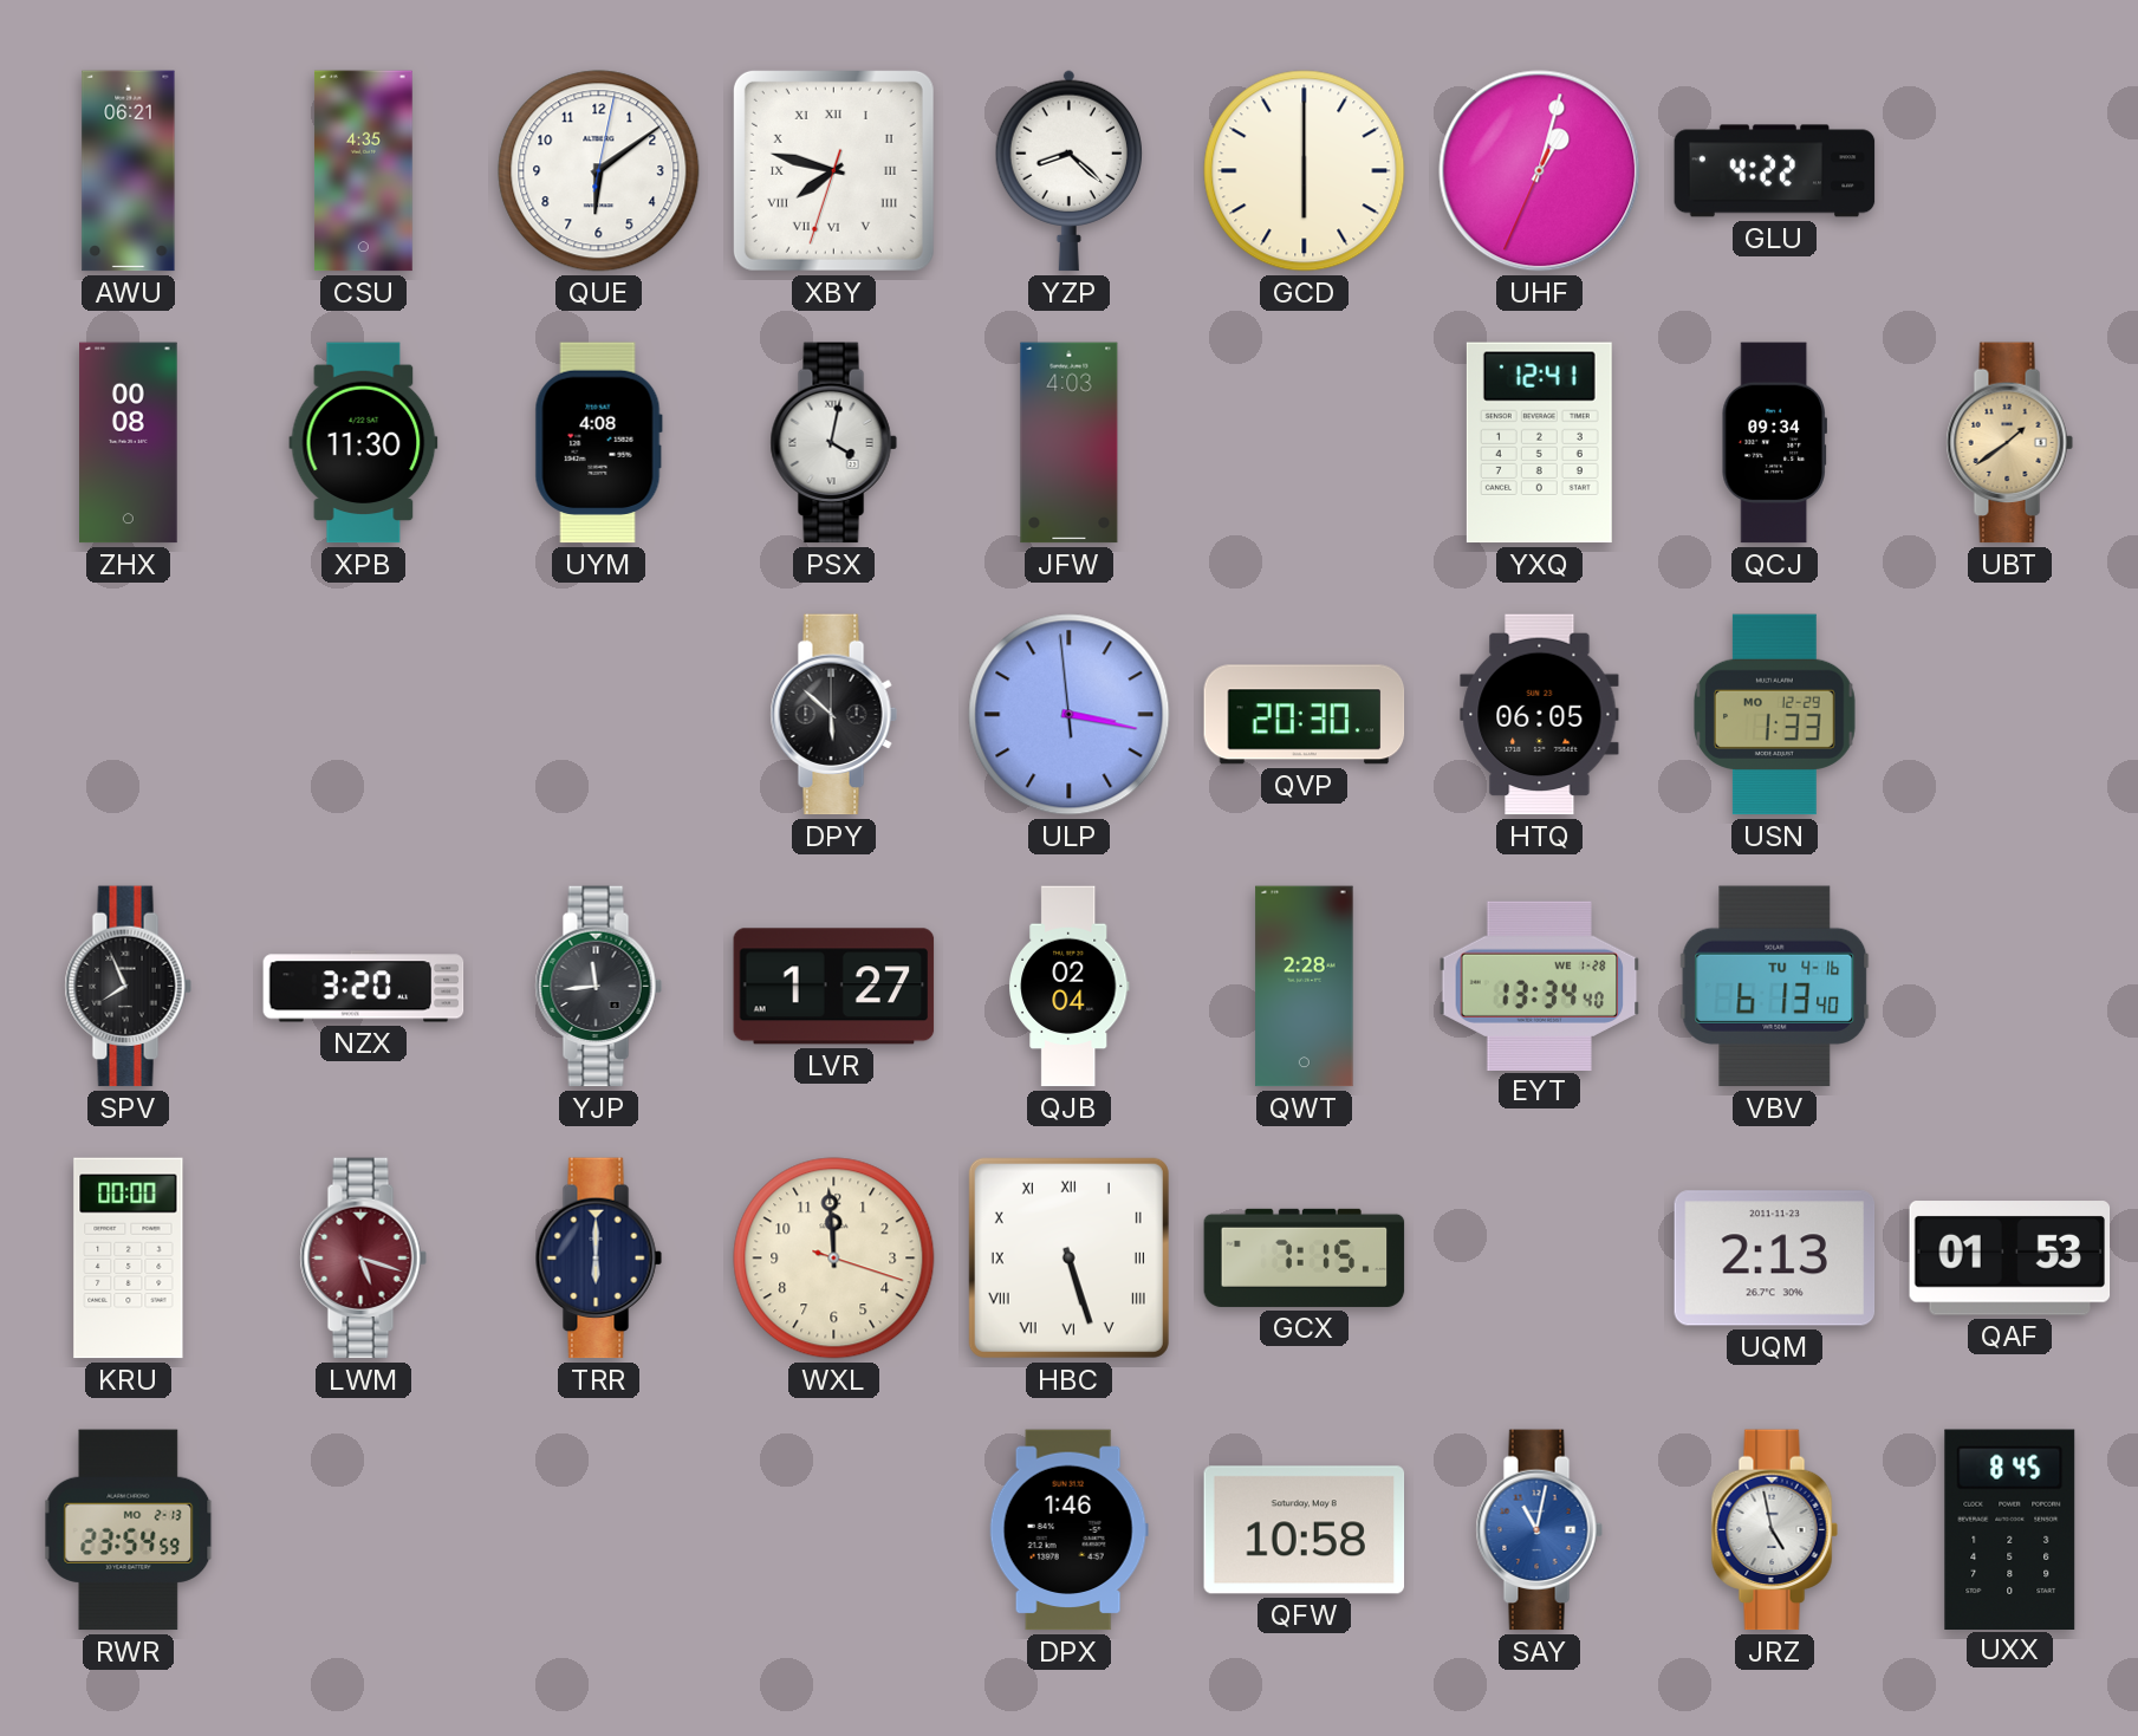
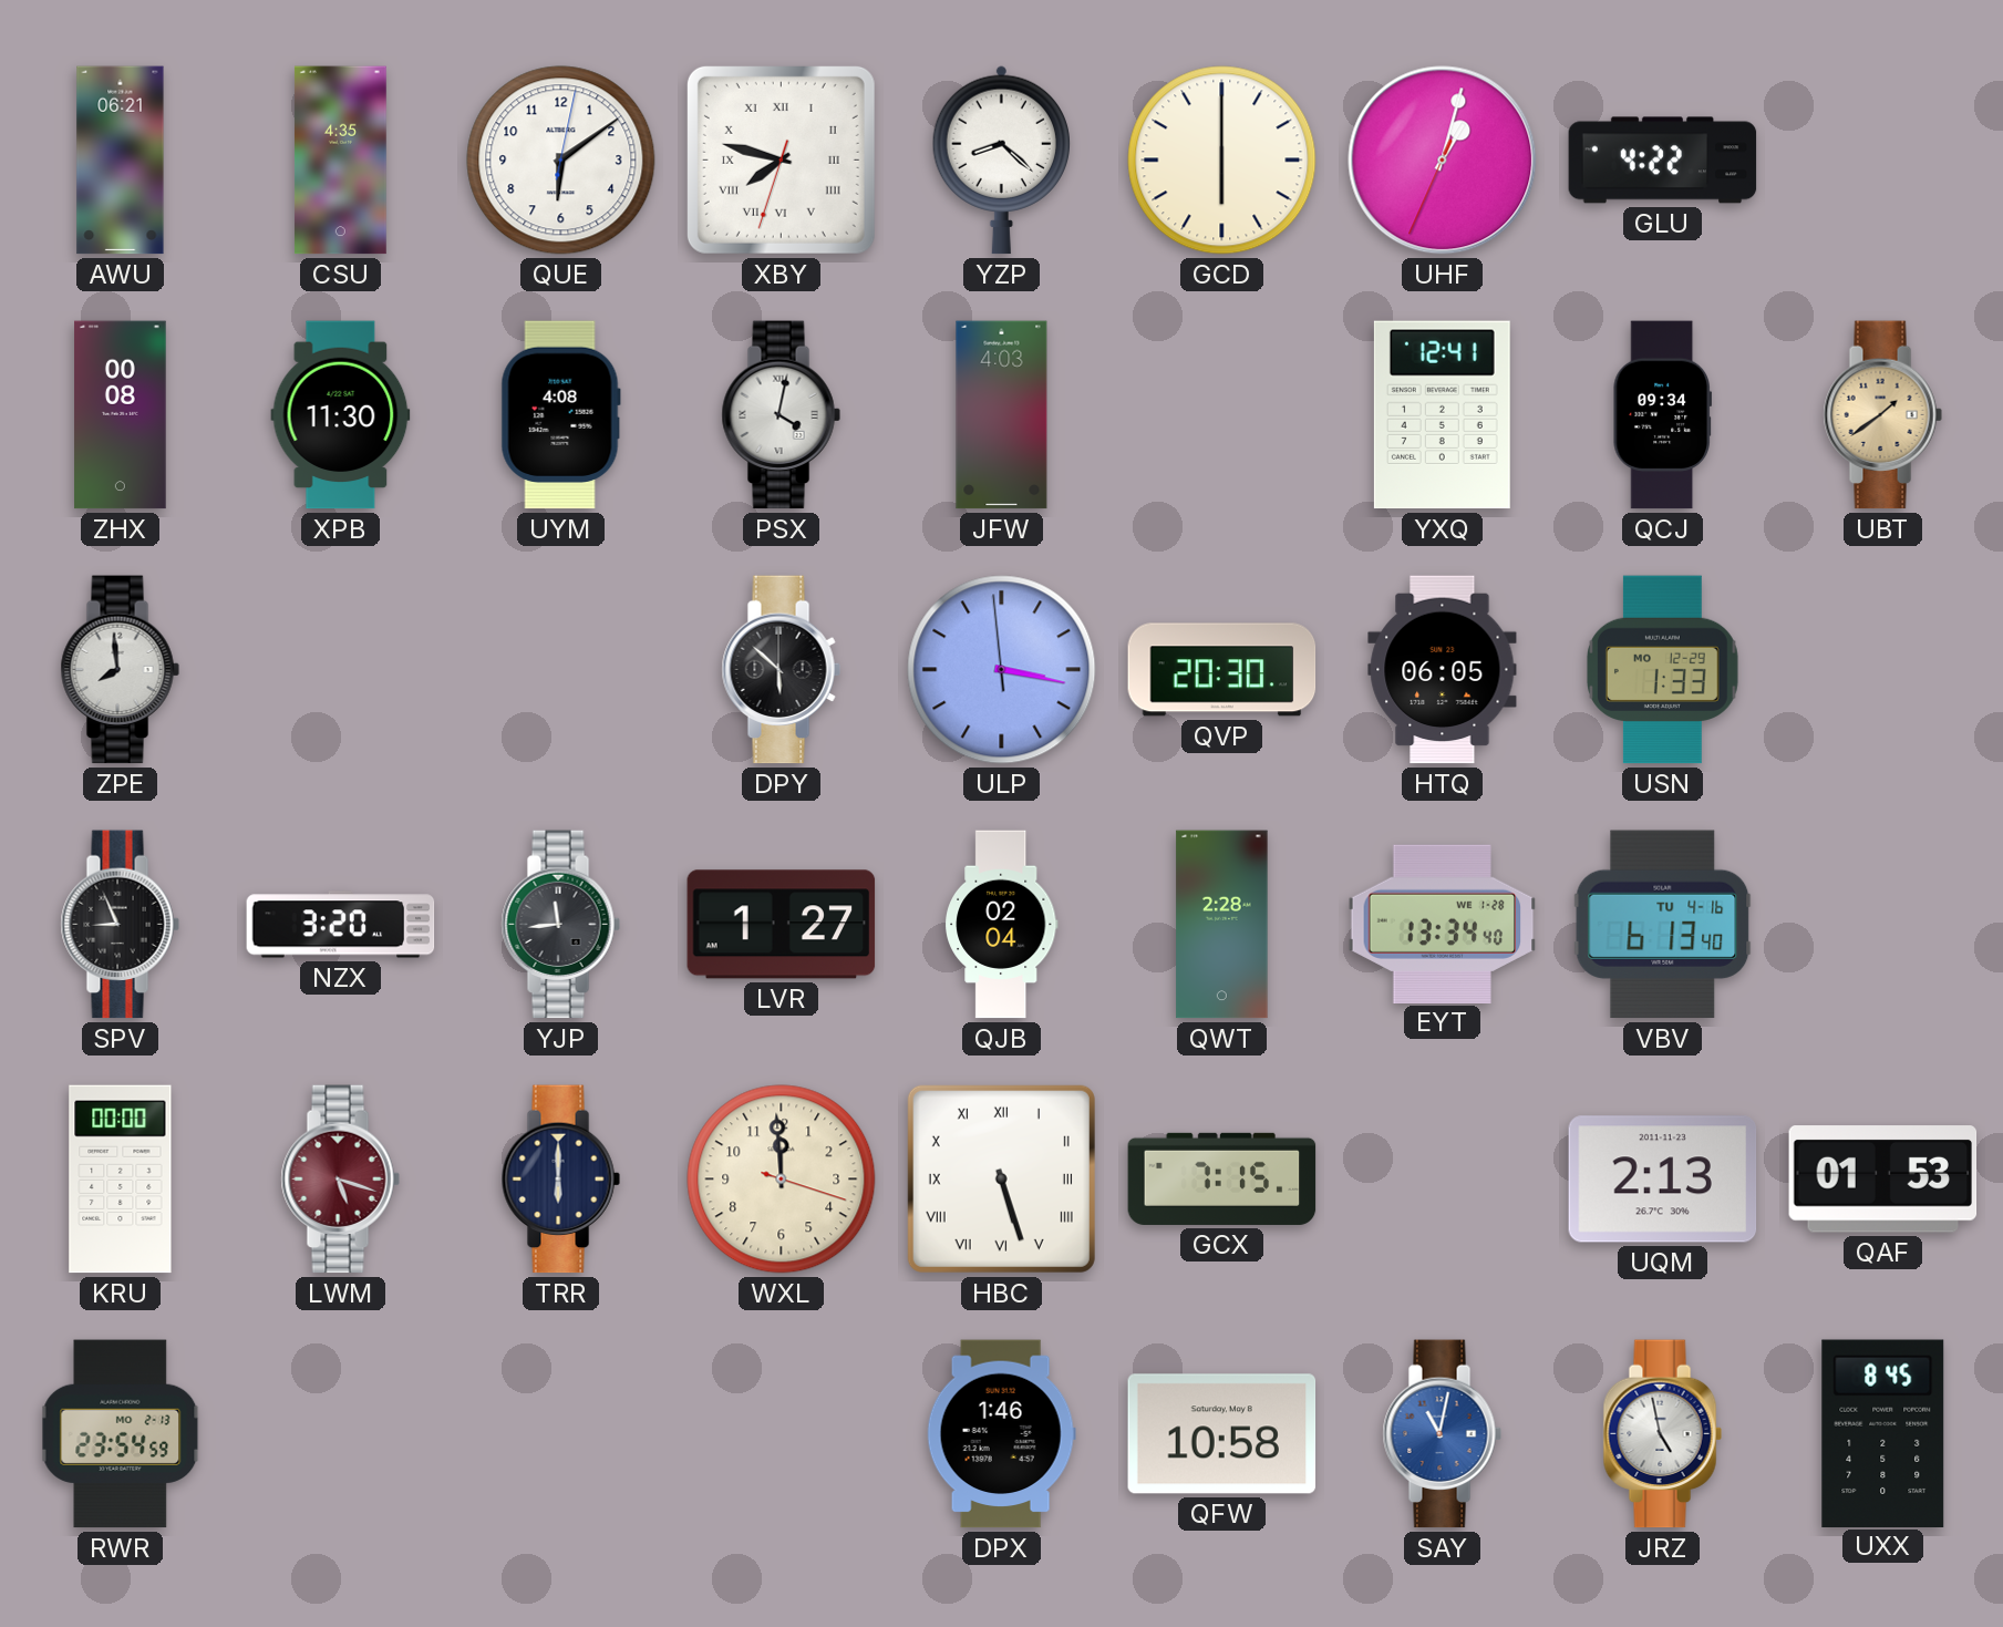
ZPE: none -> 7:59
SPV: 7:56 -> 8:56
